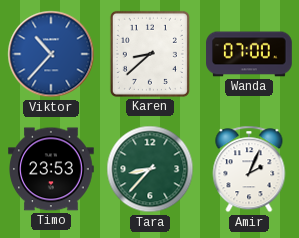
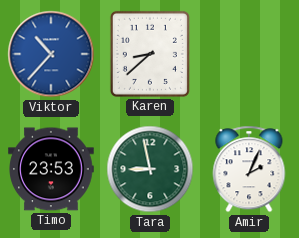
Wanda: 07:00 -> none
Tara: 8:37 -> 8:58
